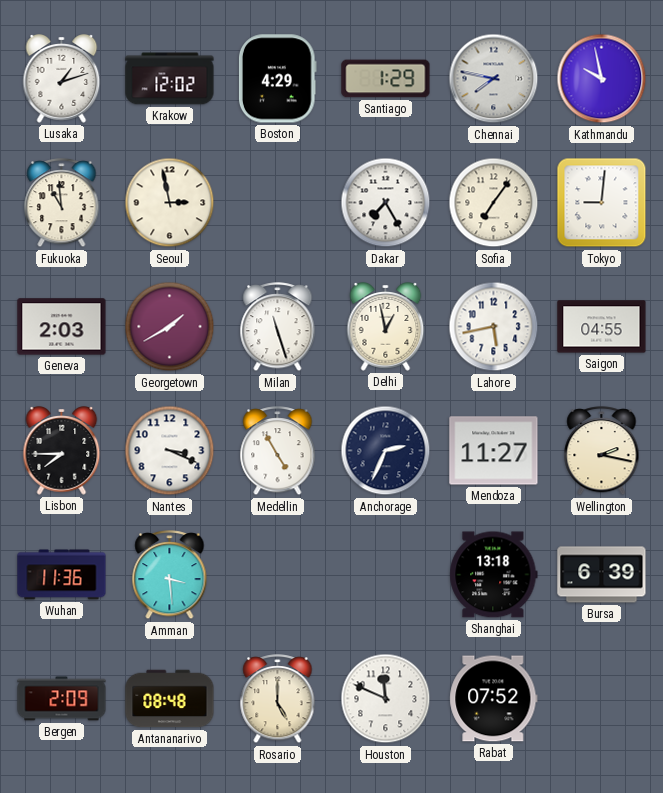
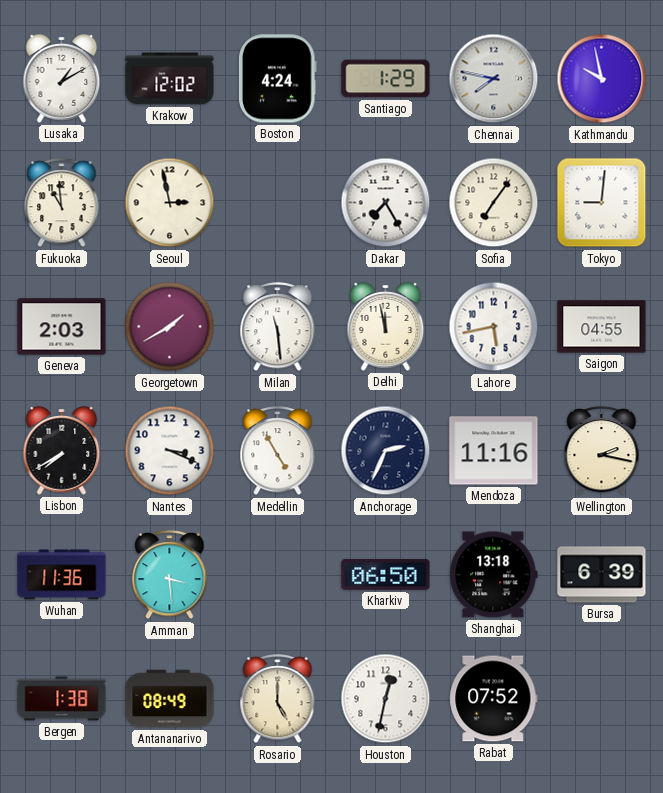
Lusaka: 1:12 -> 1:10
Boston: 4:29 -> 4:24
Milan: 11:27 -> 11:29
Delhi: 12:58 -> 11:58
Lisbon: 7:45 -> 7:40
Mendoza: 11:27 -> 11:16
Kharkiv: none -> 06:50
Bergen: 2:09 -> 1:38
Antananarivo: 08:48 -> 08:49
Houston: 11:49 -> 12:32
